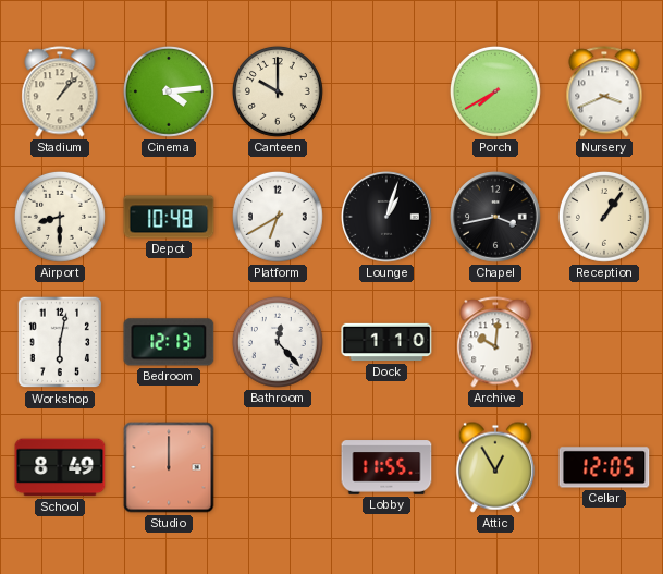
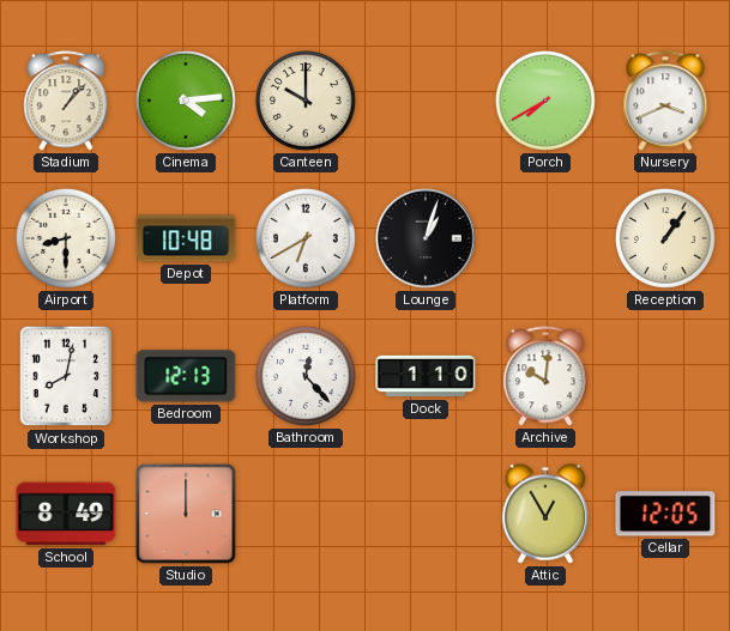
Chapel: 3:43 -> none
Workshop: 6:02 -> 8:02
Lobby: 11:55 -> none
